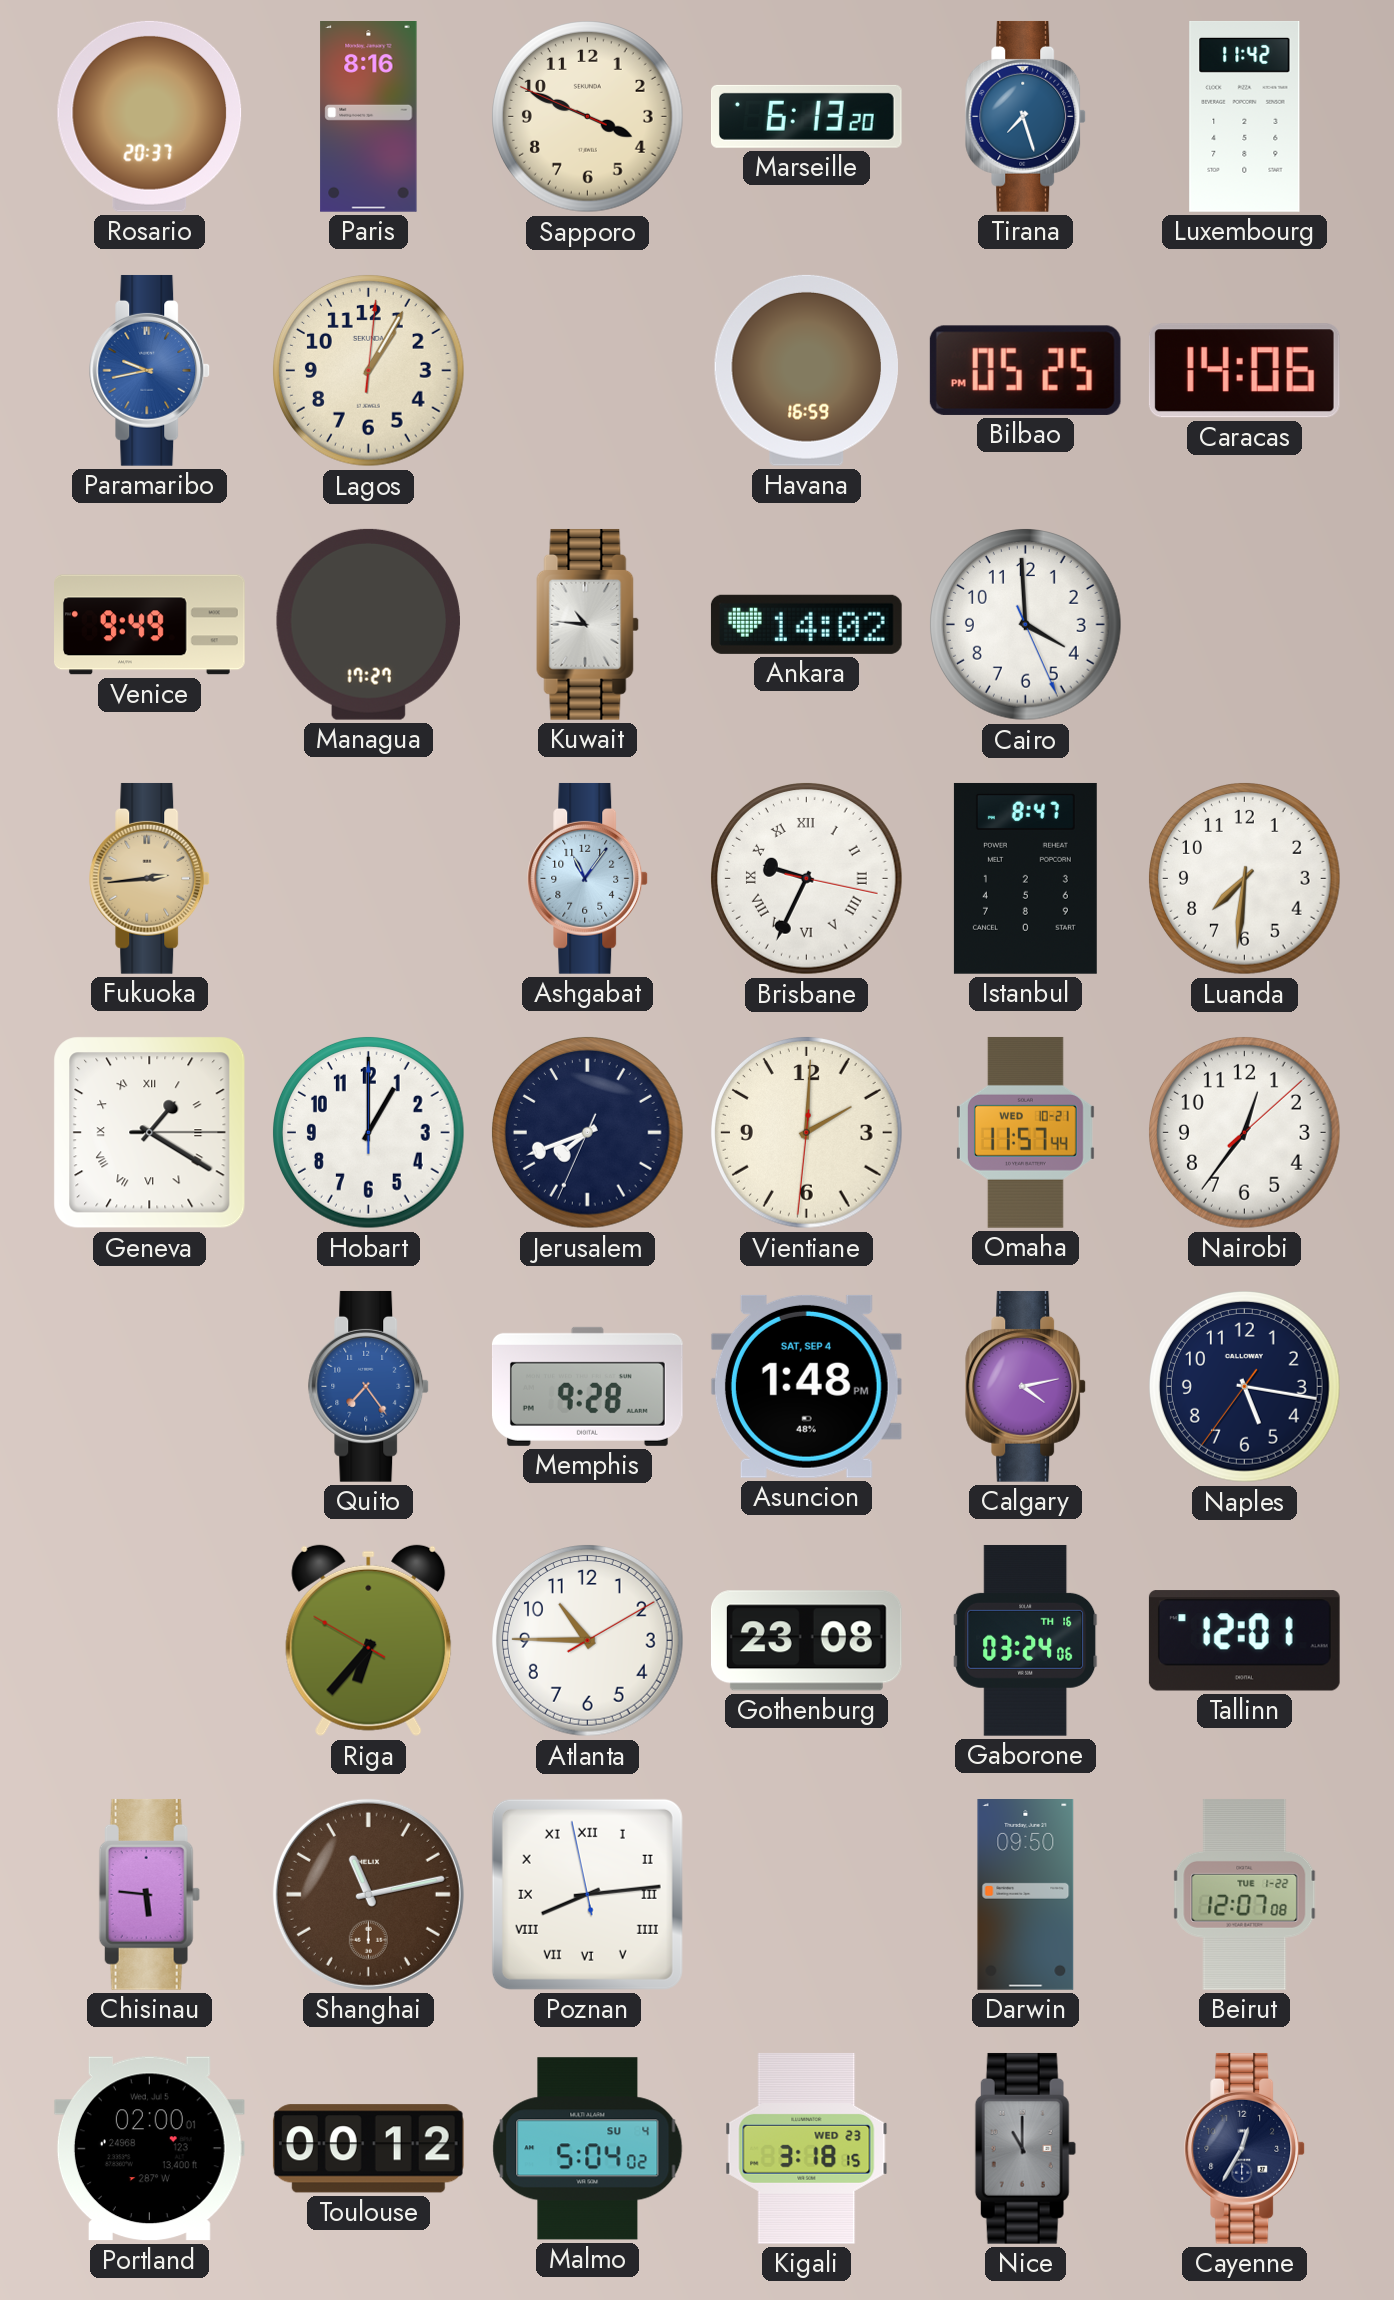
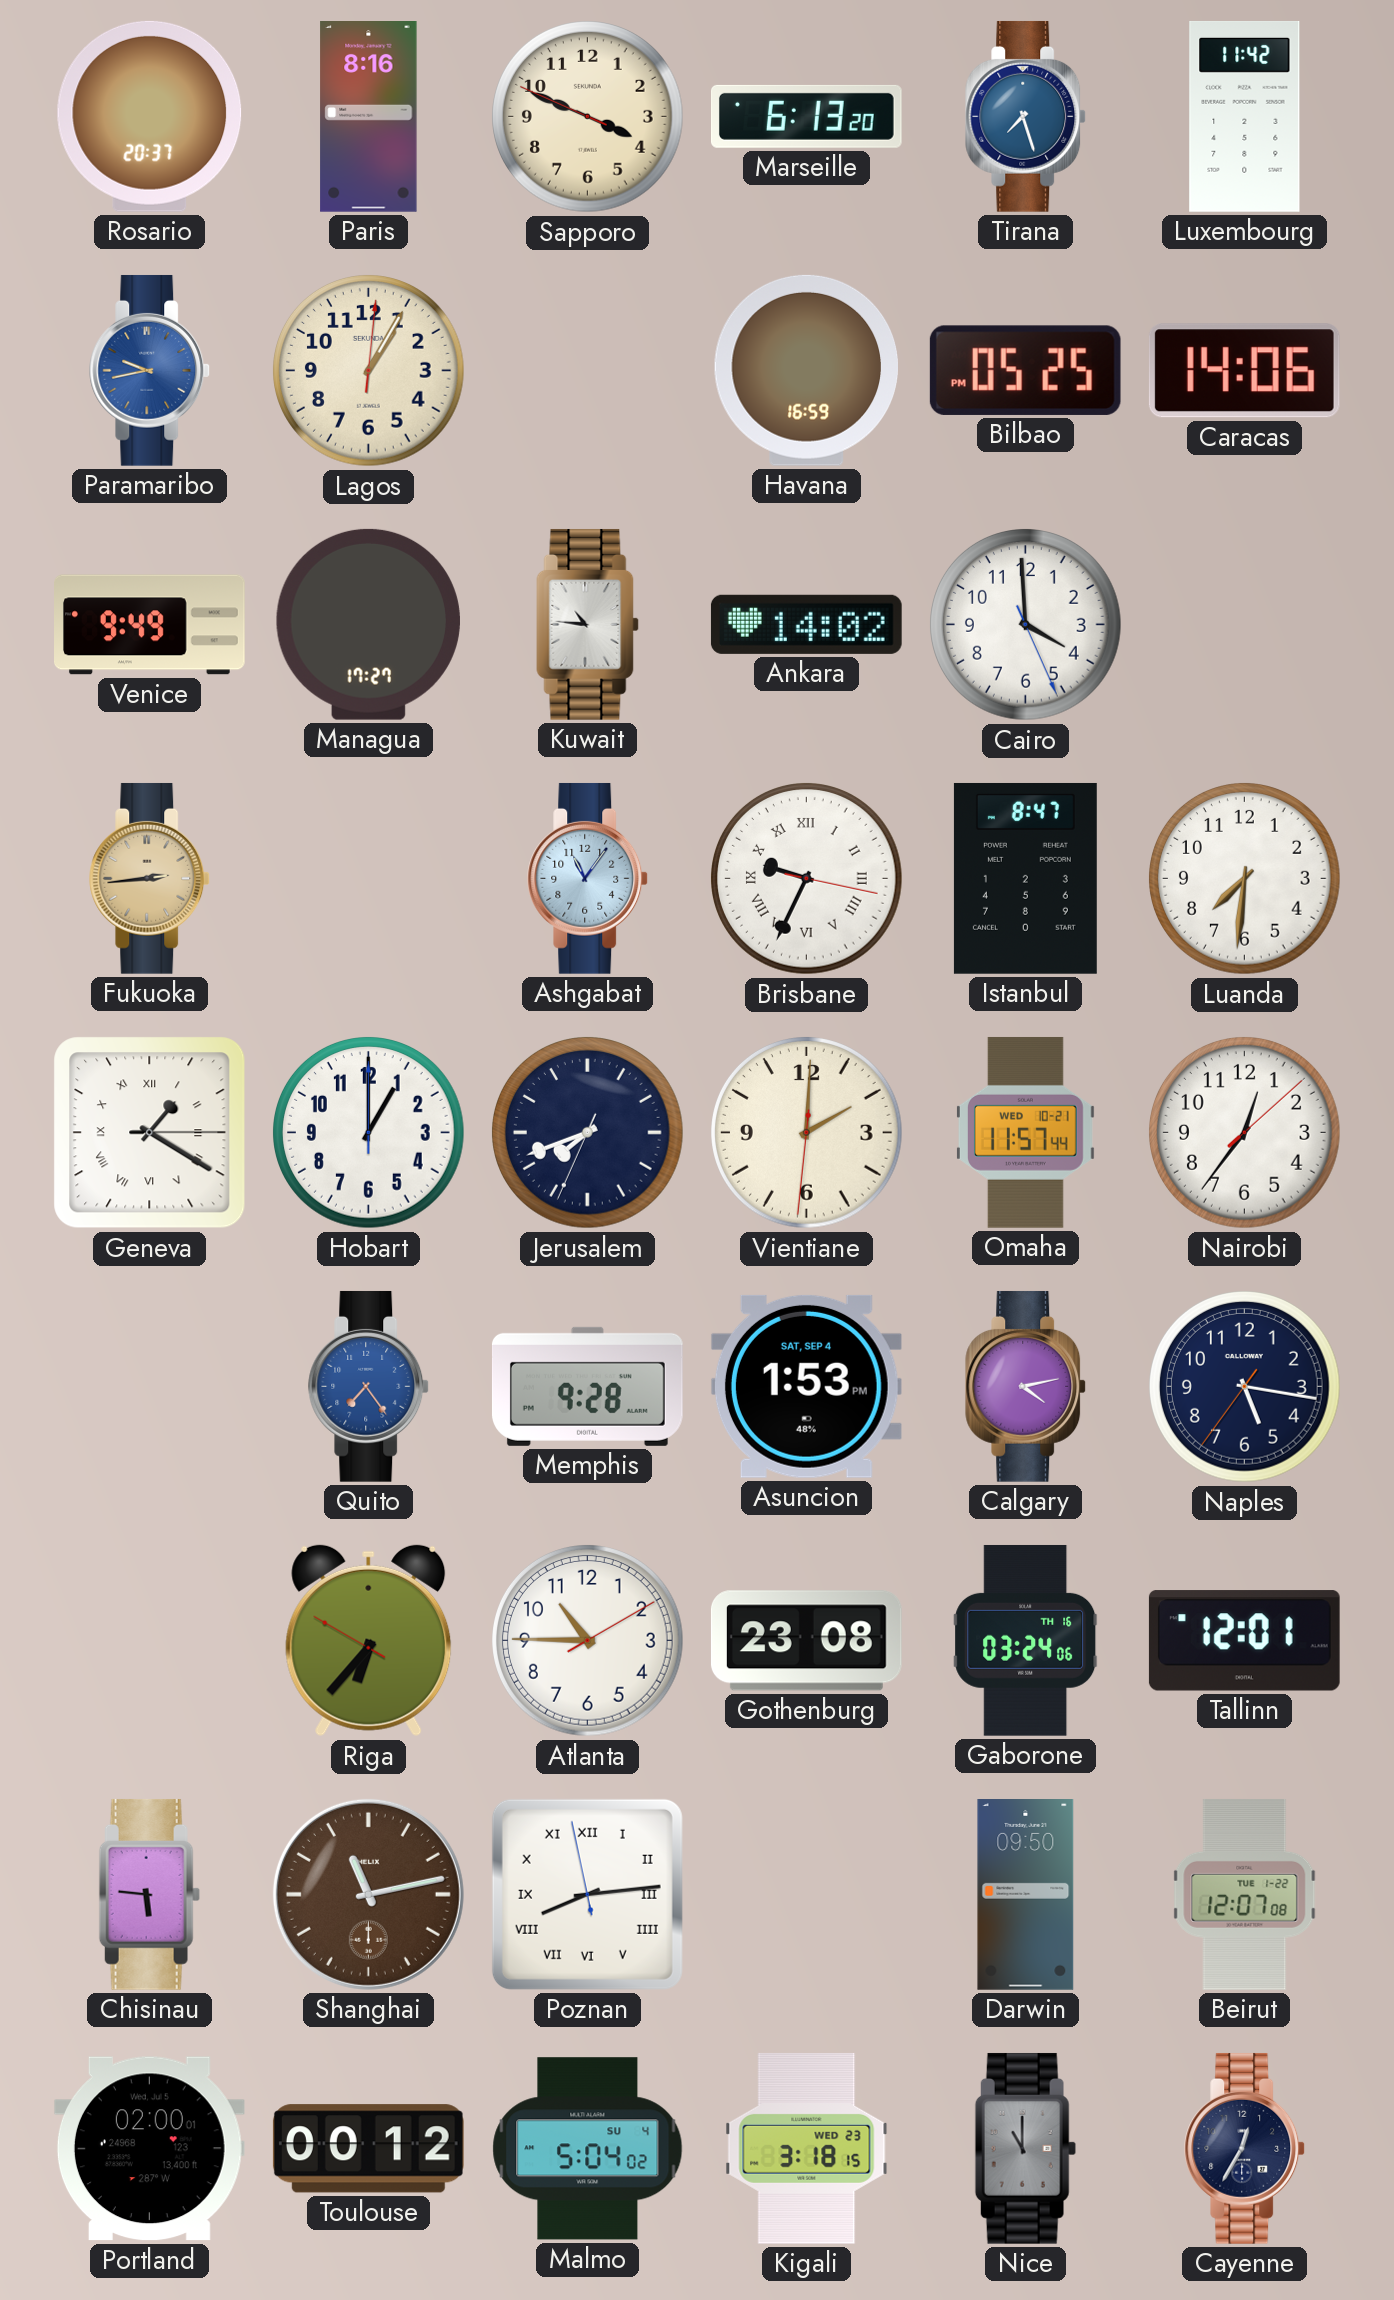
Asuncion: 1:48 -> 1:53
